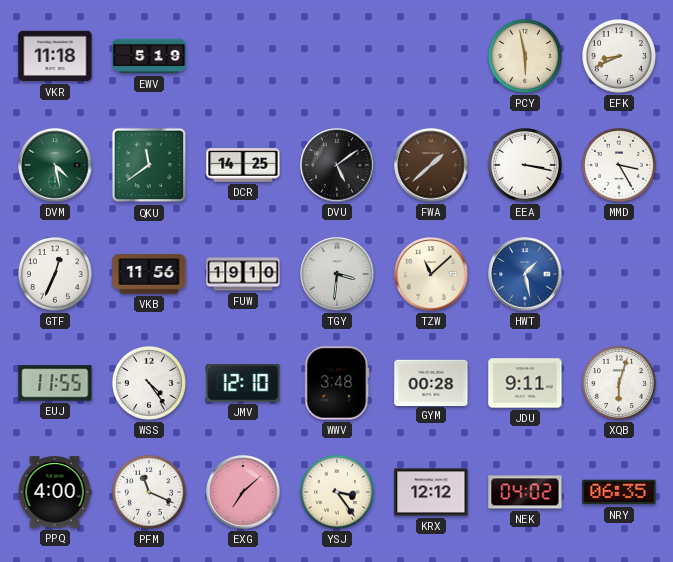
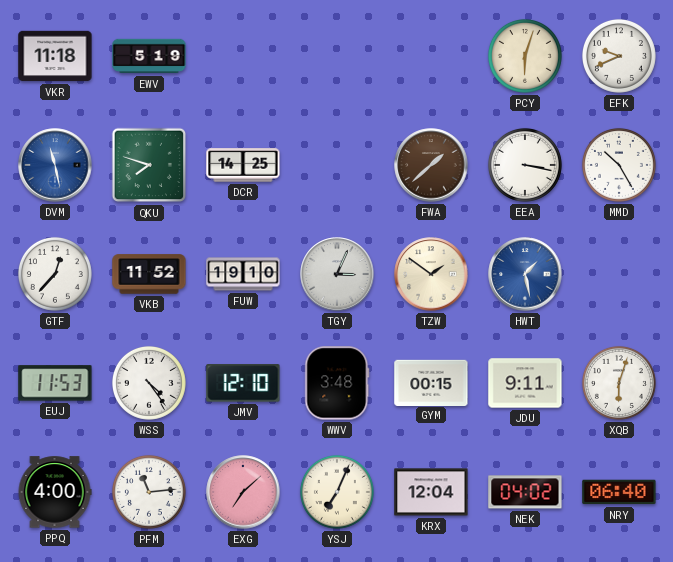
PCY: 5:58 -> 6:03
EFK: 8:41 -> 9:41
DVM: 4:28 -> 11:28
DVM dial: green -> blue
QKU: 11:39 -> 7:48
DVU: 5:09 -> none
MMD: 3:25 -> 10:25
GTF: 12:34 -> 12:37
VKB: 11:56 -> 11:52
TGY: 3:31 -> 3:04
TZW: 11:08 -> 1:51
EUJ: 11:55 -> 11:53
GYM: 00:28 -> 00:15
PFM: 11:19 -> 11:14
YSJ: 3:24 -> 7:04
KRX: 12:12 -> 12:04
NRY: 06:35 -> 06:40
